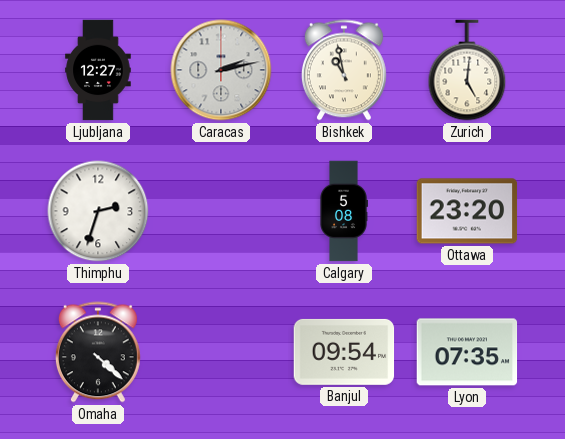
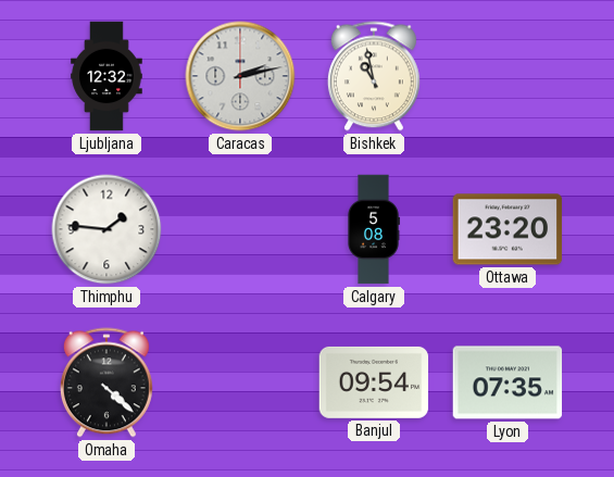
Ljubljana: 12:27 -> 12:32
Zurich: 5:01 -> none
Thimphu: 2:33 -> 1:46
